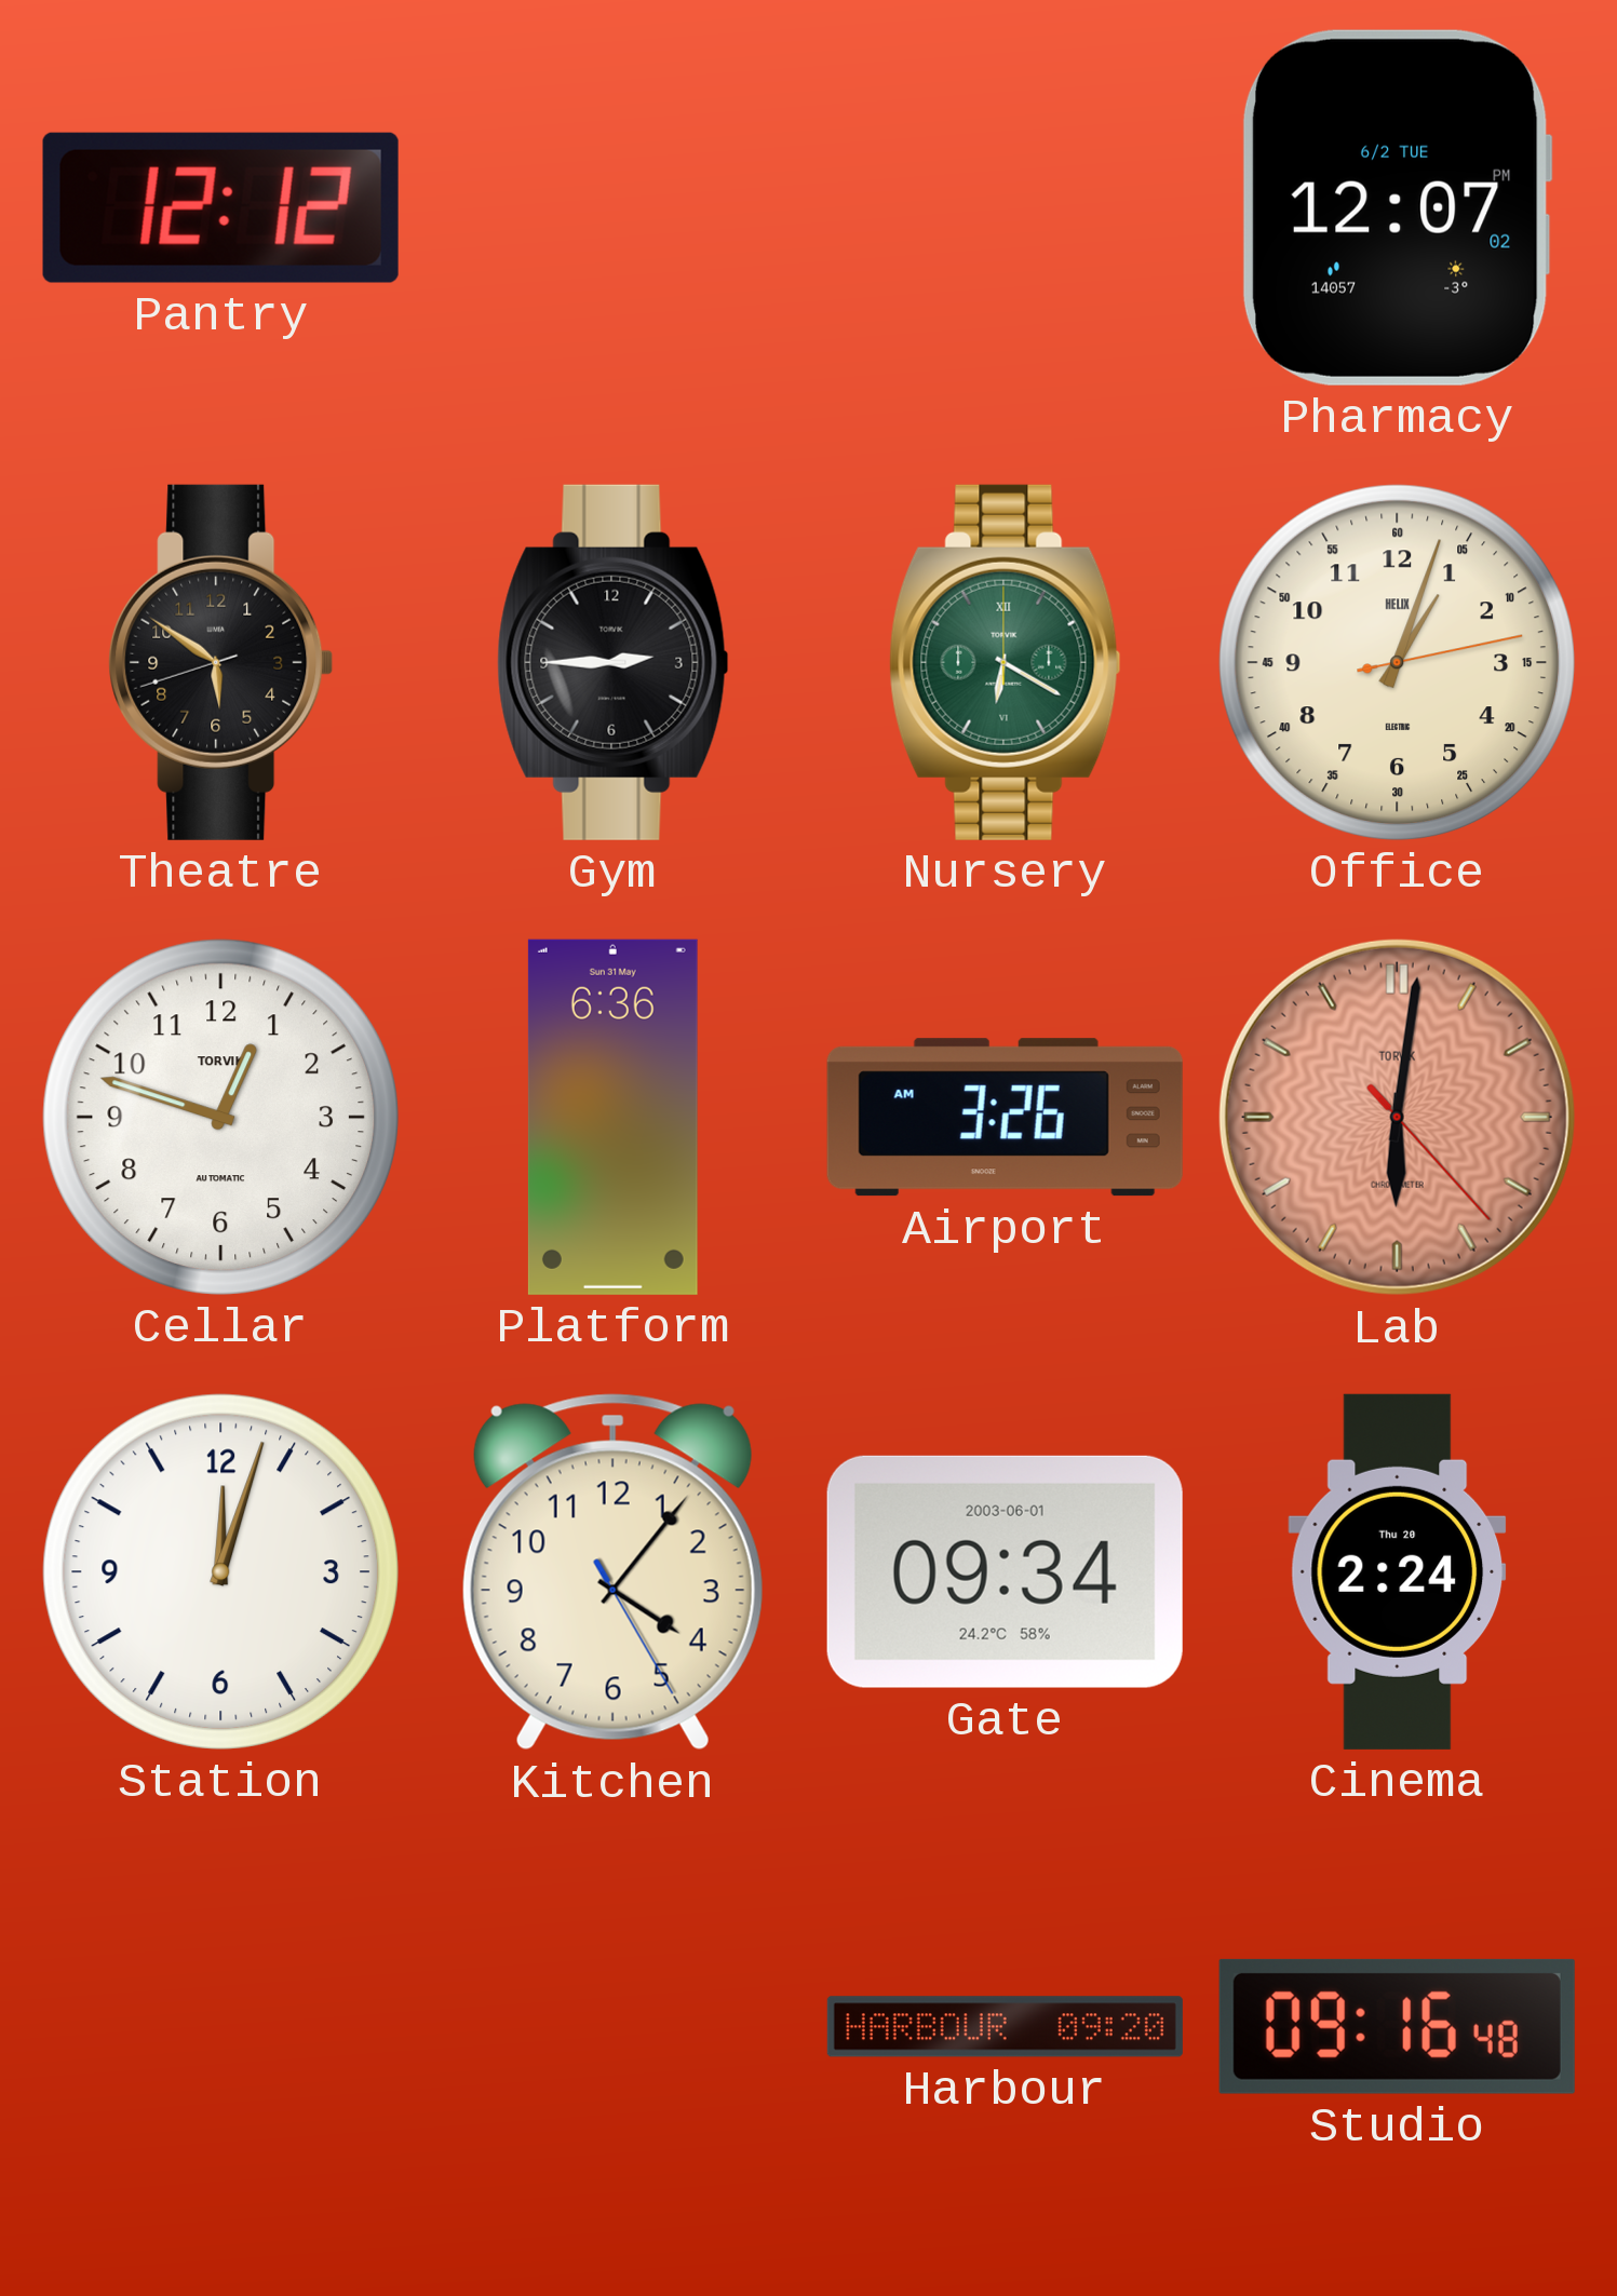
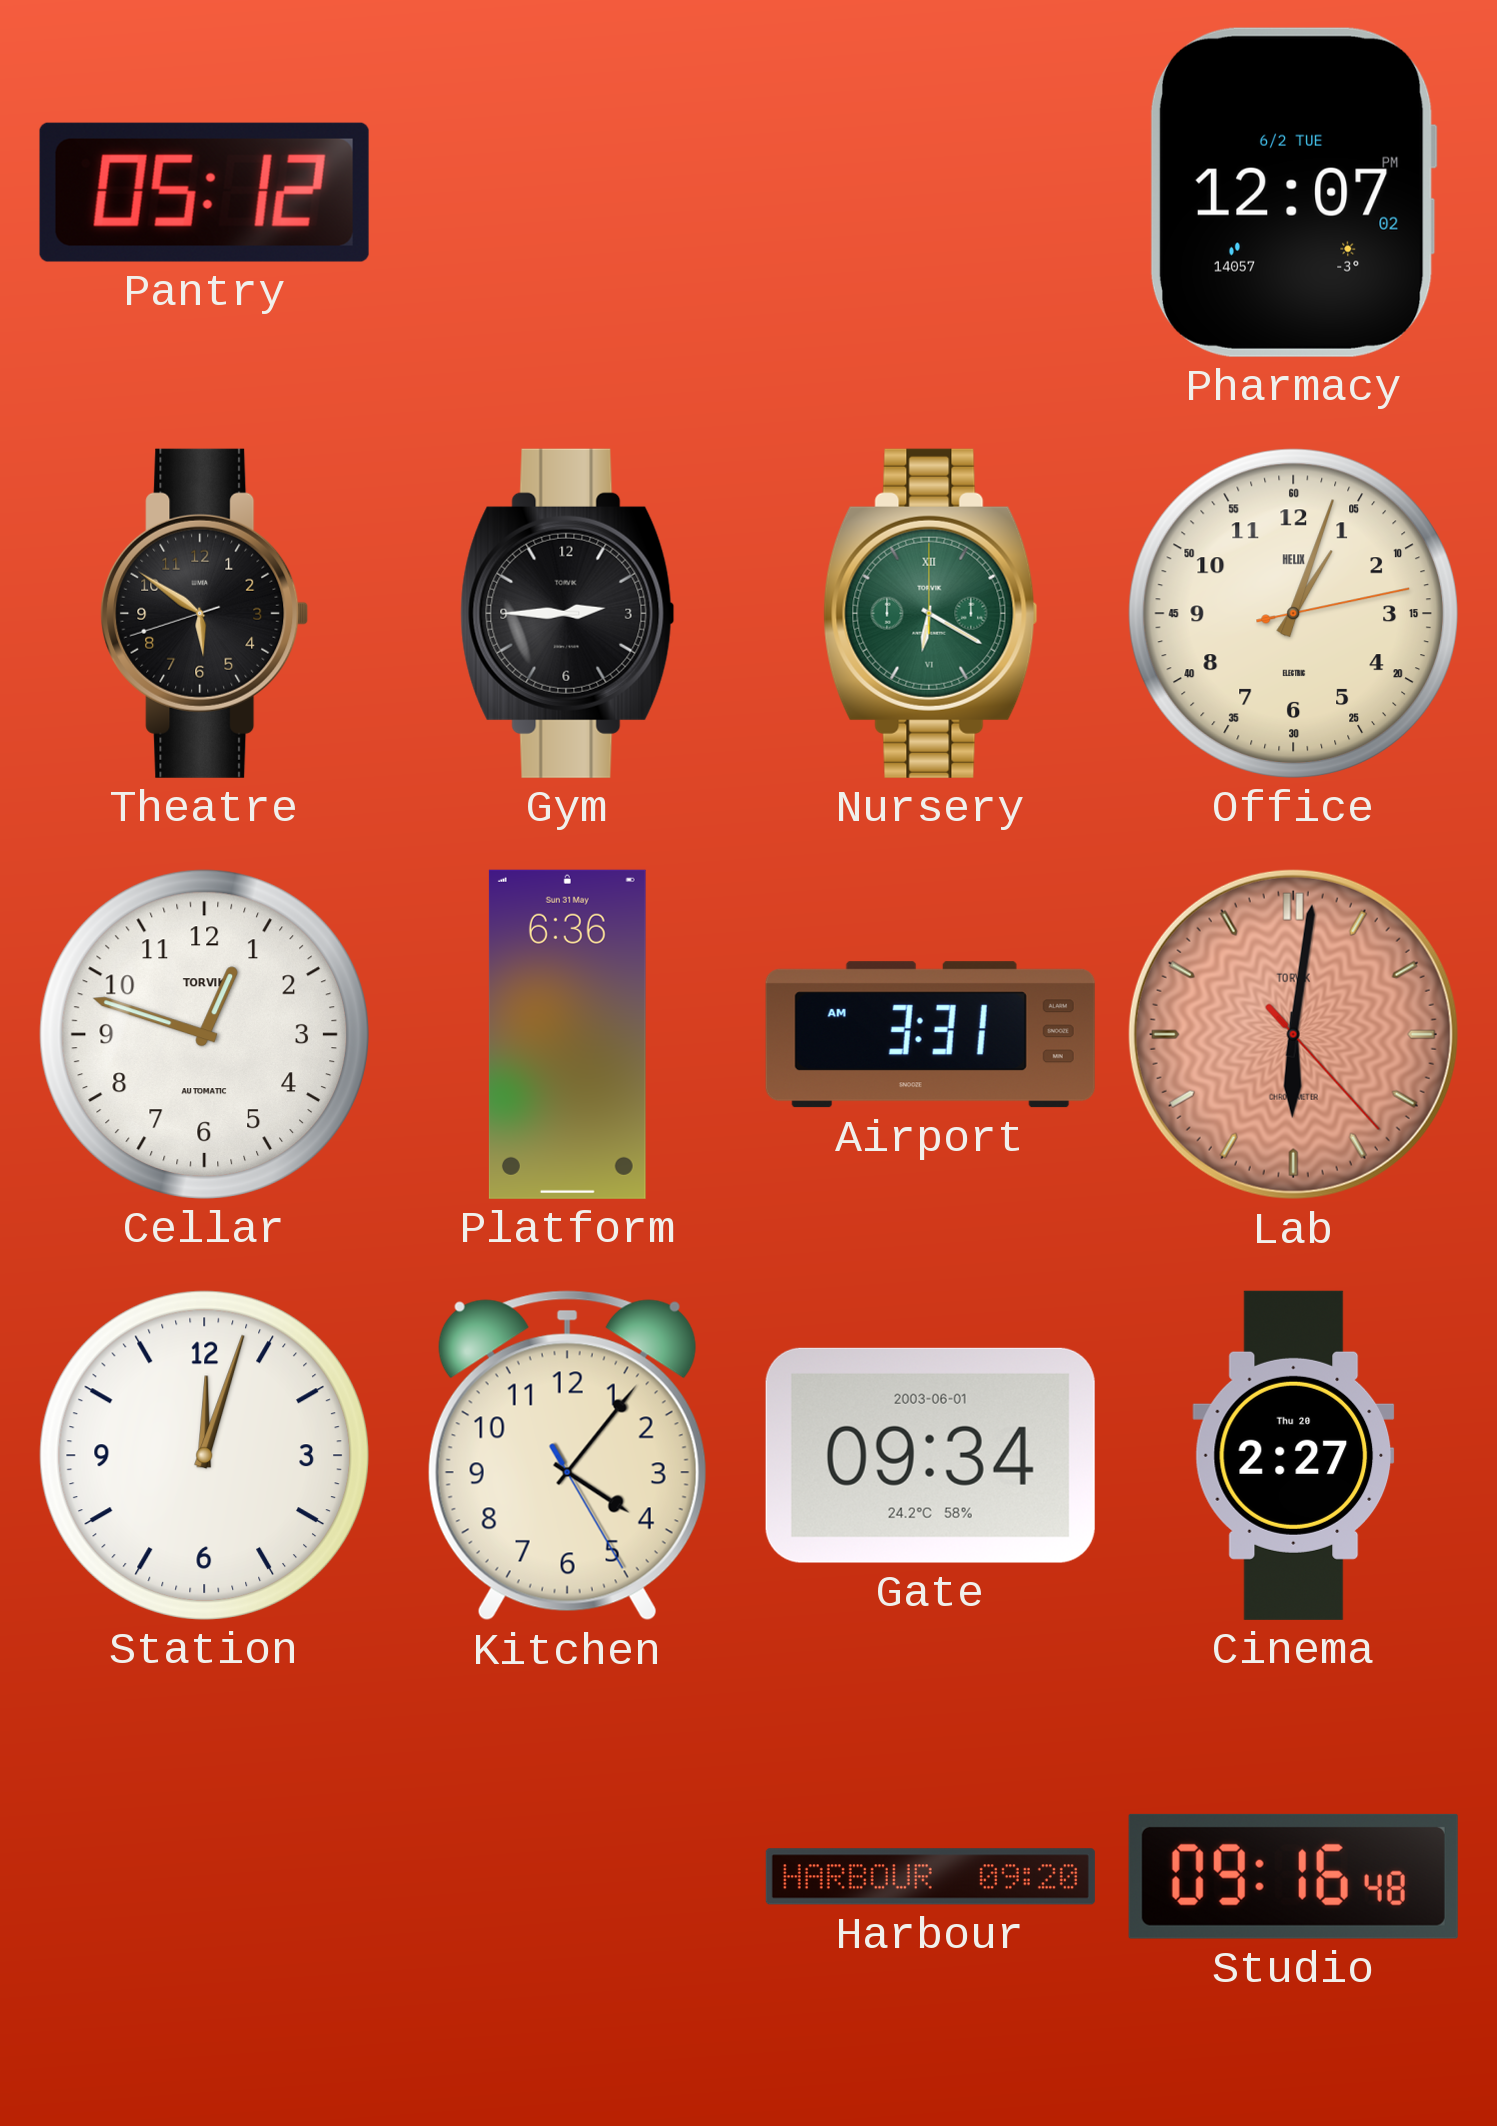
Pantry: 12:12 -> 05:12
Airport: 3:26 -> 3:31
Cinema: 2:24 -> 2:27
